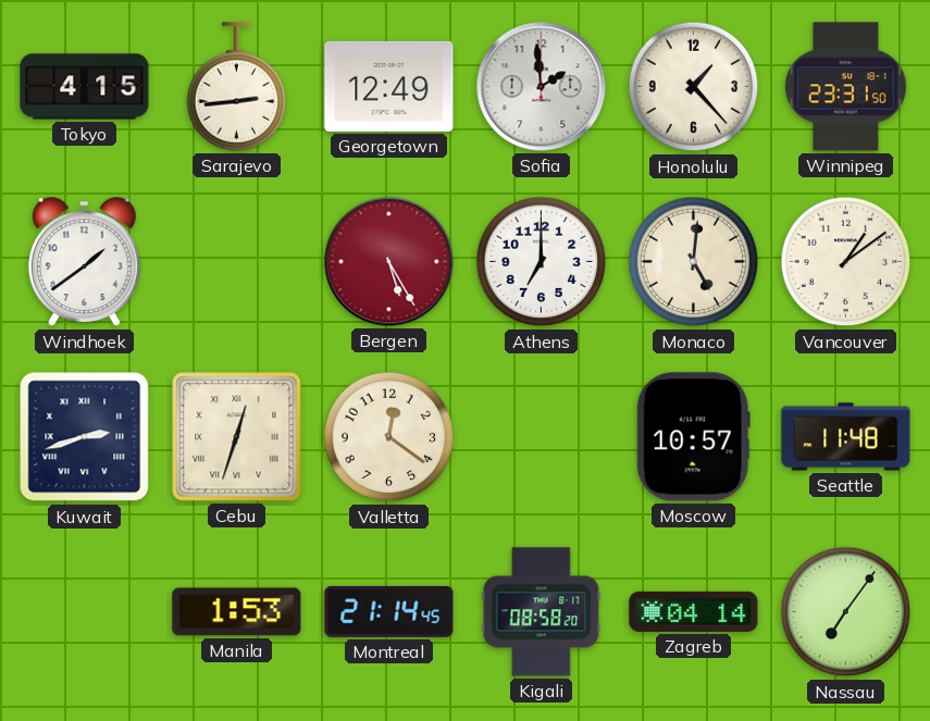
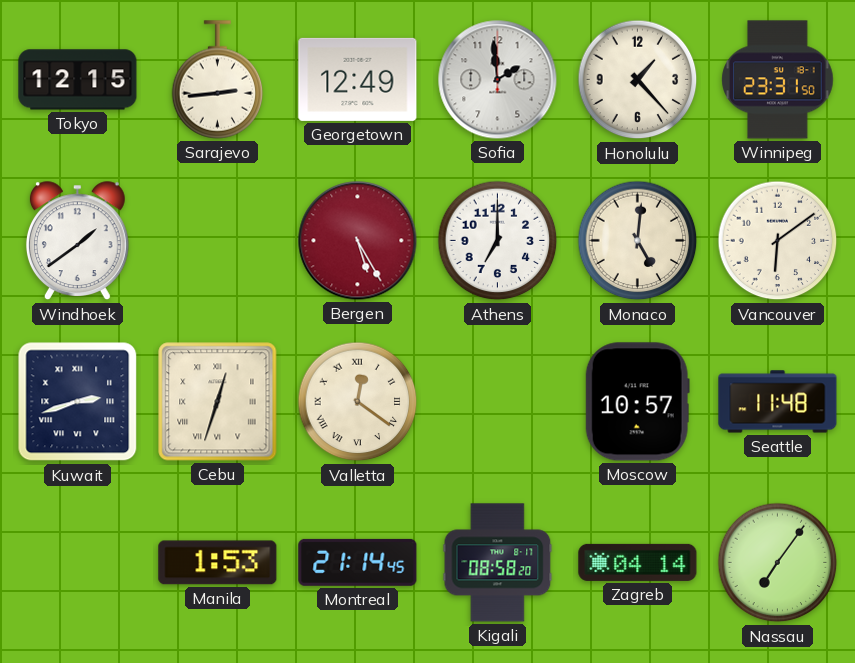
Tokyo: 4:15 -> 12:15
Vancouver: 1:09 -> 6:09
Valletta numerals: Arabic -> Roman
